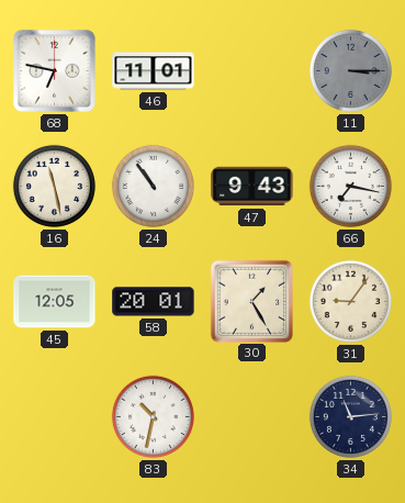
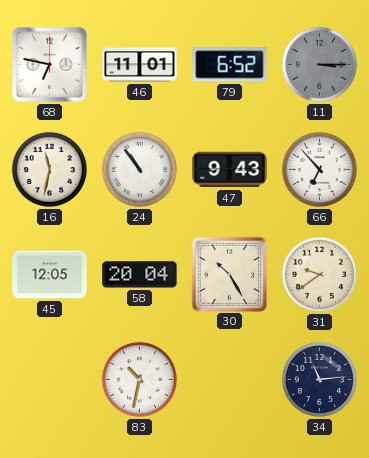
79: none -> 6:52
16: 11:28 -> 11:32
66: 7:17 -> 6:53
58: 20:01 -> 20:04
30: 1:25 -> 10:25
31: 9:06 -> 9:39
